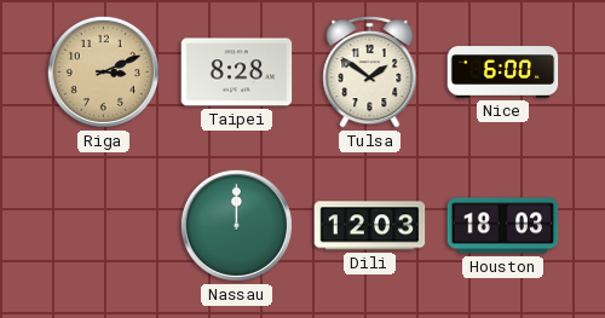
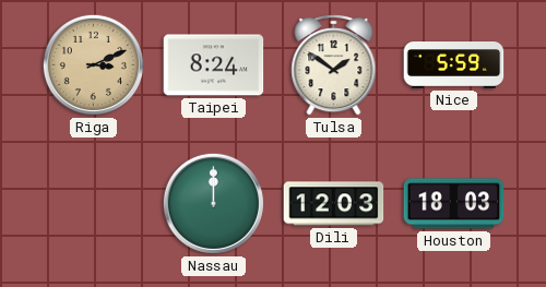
Taipei: 8:28 -> 8:24
Nice: 6:00 -> 5:59
